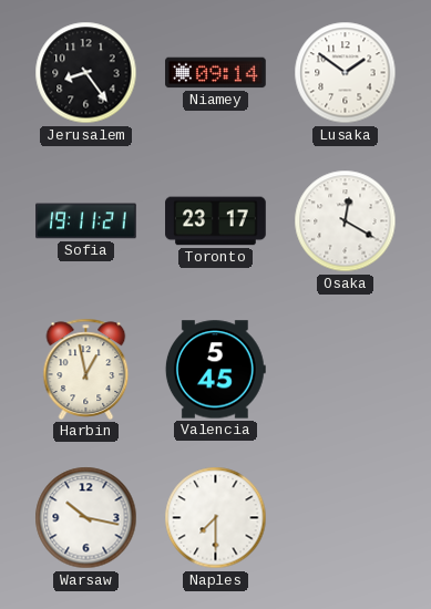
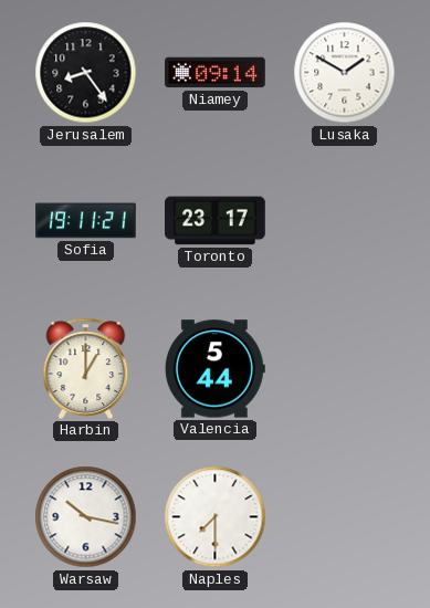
Lusaka: 1:51 -> 1:50
Osaka: 12:20 -> none
Harbin: 12:58 -> 1:00
Valencia: 5:45 -> 5:44
